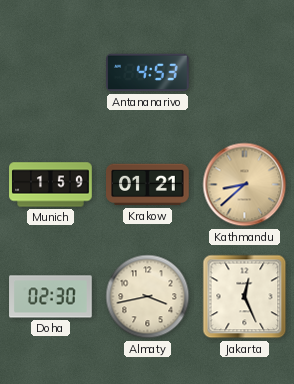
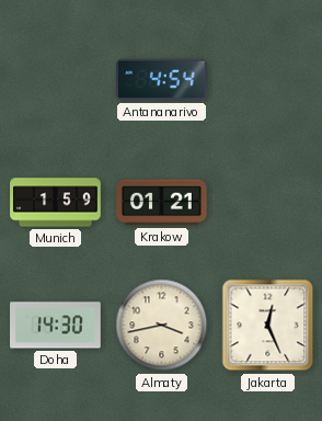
Antananarivo: 4:53 -> 4:54
Kathmandu: 8:38 -> none
Doha: 02:30 -> 14:30
